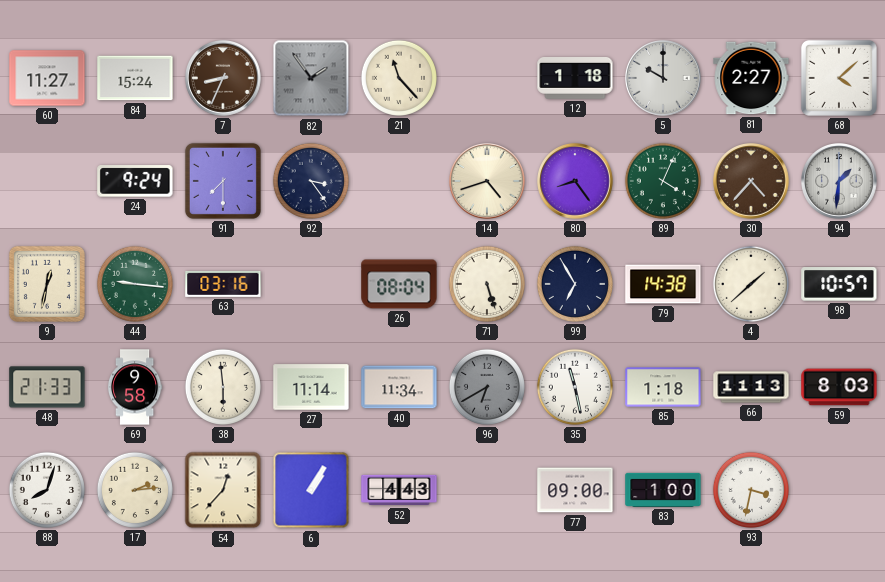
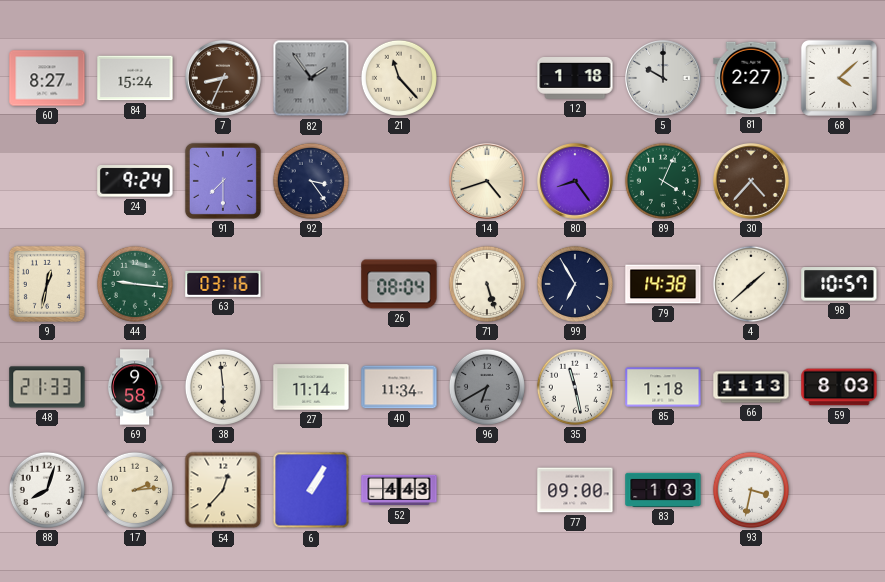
60: 11:27 -> 8:27
94: 1:31 -> none
83: 1:00 -> 1:03
